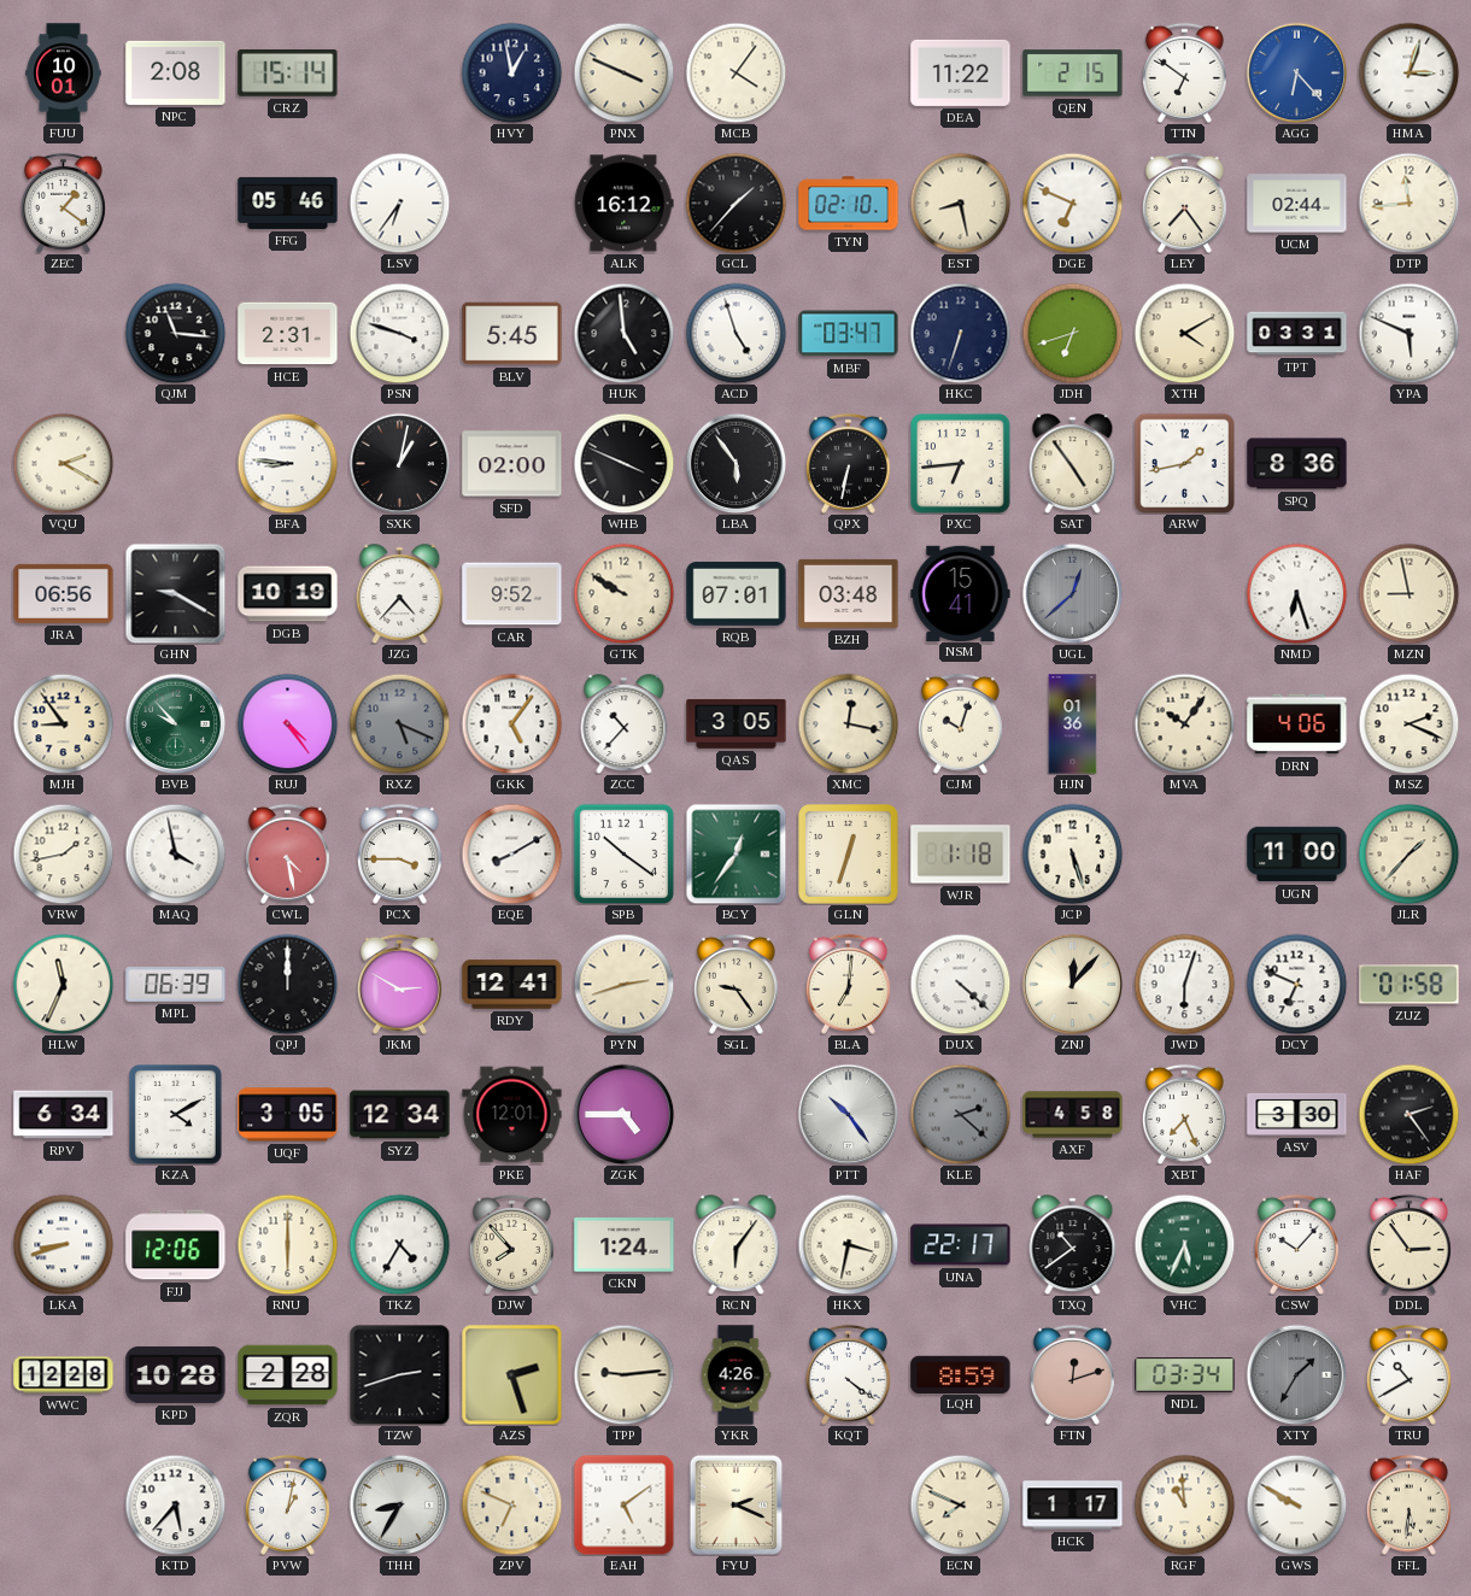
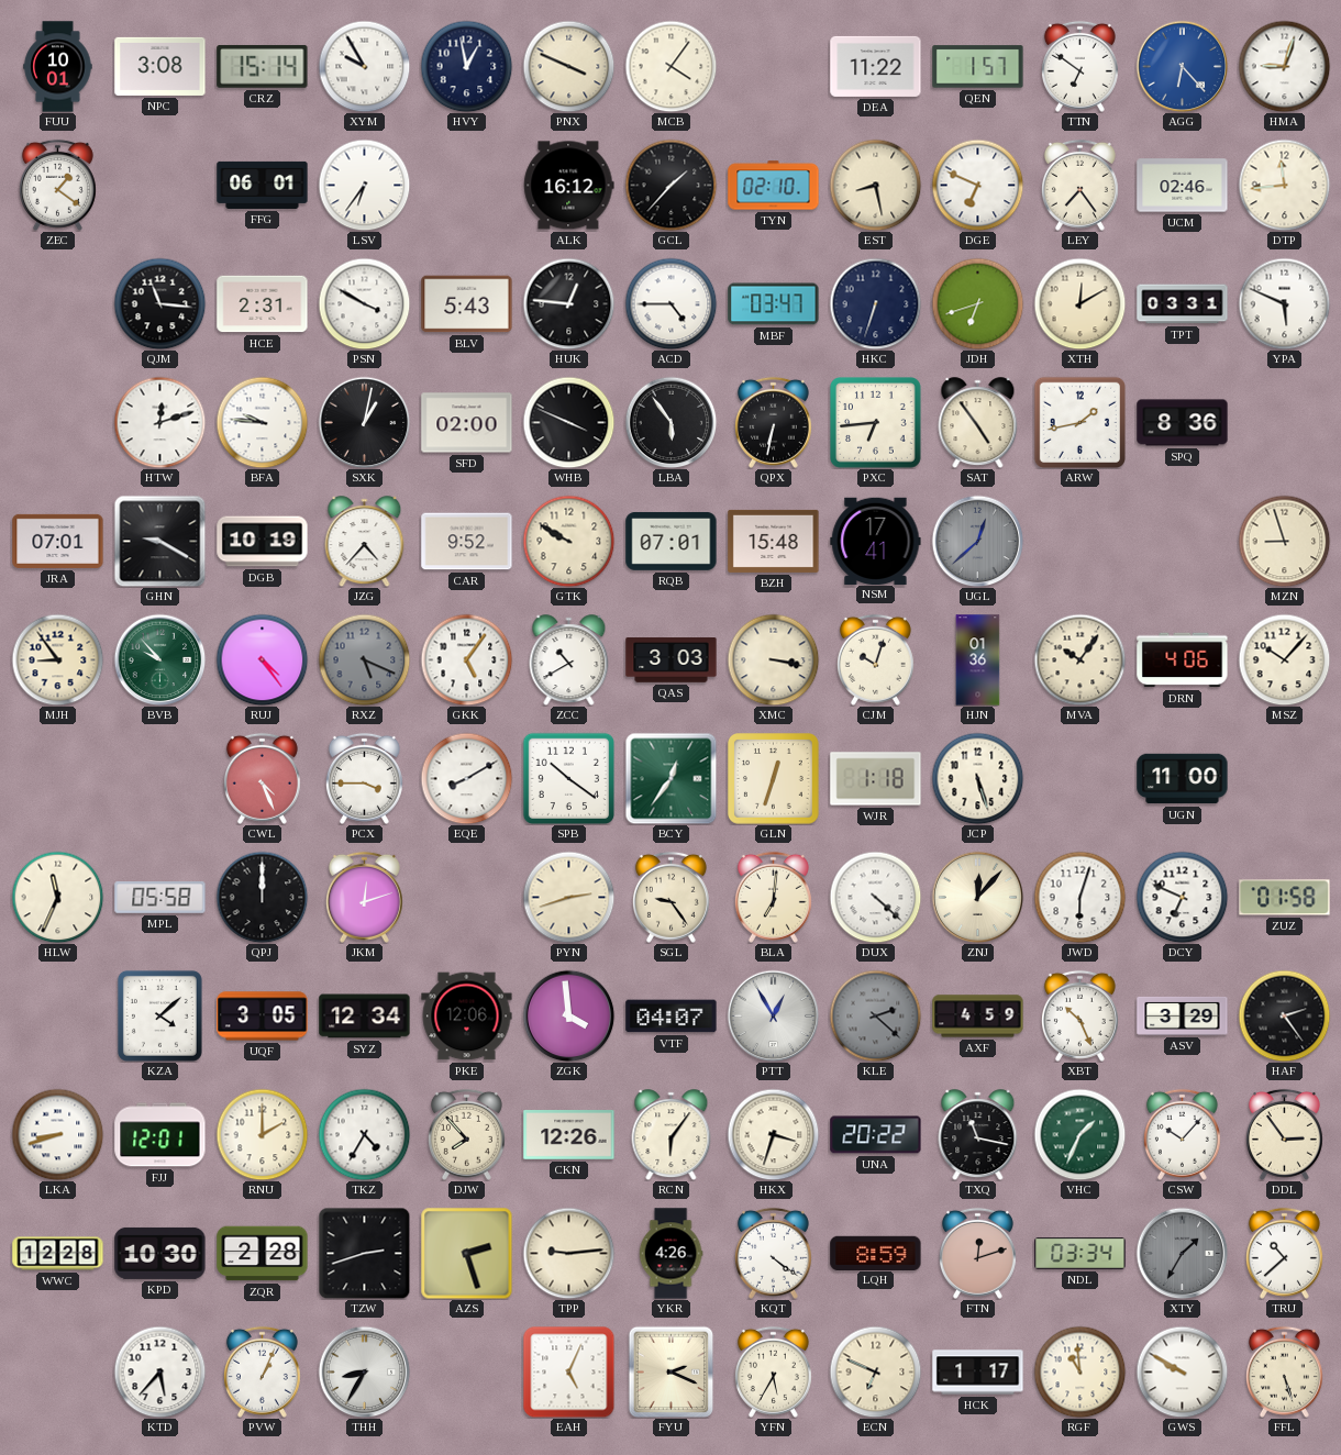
NPC: 2:08 -> 3:08
XYM: none -> 9:55
QEN: 2:15 -> 1:57
HMA: 3:03 -> 9:03
FFG: 05:46 -> 06:01
UCM: 02:44 -> 02:46
PSN: 3:48 -> 3:50
BLV: 5:45 -> 5:43
HUK: 4:59 -> 12:46
ACD: 4:57 -> 4:45
XTH: 4:10 -> 12:10
VQU: 2:20 -> none
HTW: none -> 12:12
BFA: 8:46 -> 9:46
JRA: 06:56 -> 07:01
BZH: 03:48 -> 15:48
NSM: 15:41 -> 17:41
NMD: 6:27 -> none
MZN: 8:58 -> 8:57
ZCC: 10:37 -> 10:40
QAS: 3:05 -> 3:03
XMC: 12:17 -> 3:17
MSZ: 2:19 -> 10:07
VRW: 1:43 -> none
MAQ: 3:58 -> none
CWL: 4:28 -> 4:26
JLR: 1:37 -> none
MPL: 06:39 -> 05:58
JKM: 2:50 -> 12:12
RDY: 12:41 -> none
RPV: 6:34 -> none
KZA: 4:10 -> 4:08
PKE: 12:01 -> 12:06
ZGK: 4:45 -> 3:59
VTF: none -> 04:07
PTT: 10:24 -> 12:55
AXF: 4:58 -> 4:59
XBT: 7:26 -> 10:26
ASV: 3:30 -> 3:29
FJJ: 12:06 -> 12:01
RNU: 6:00 -> 2:00
CKN: 1:24 -> 12:26
HKX: 3:32 -> 3:33
UNA: 22:17 -> 20:22
TXQ: 10:39 -> 11:17
VHC: 5:34 -> 1:34
KPD: 10:28 -> 10:30
TRU: 10:40 -> 10:38
PVW: 1:02 -> 1:04
ZPV: 6:49 -> none
EAH: 5:09 -> 5:04
YFN: none -> 5:35
ECN: 7:49 -> 6:49
FFL: 5:31 -> 5:27
